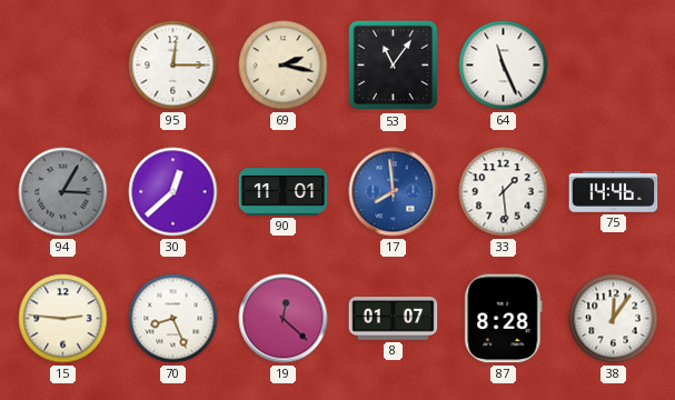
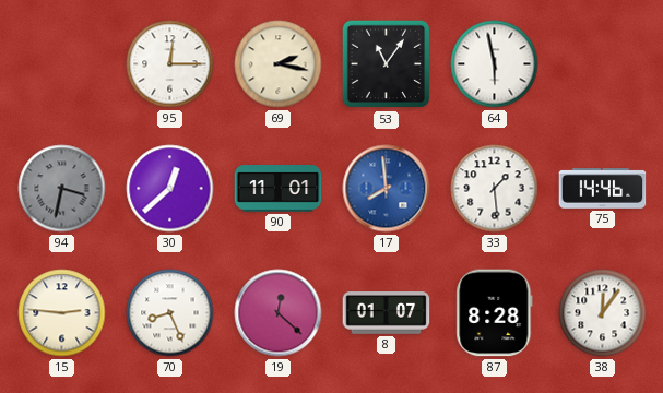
64: 11:26 -> 5:58
94: 3:05 -> 3:32
